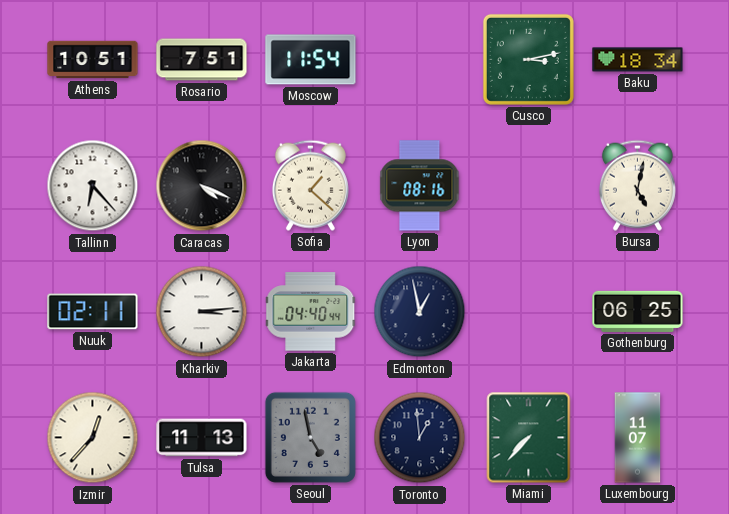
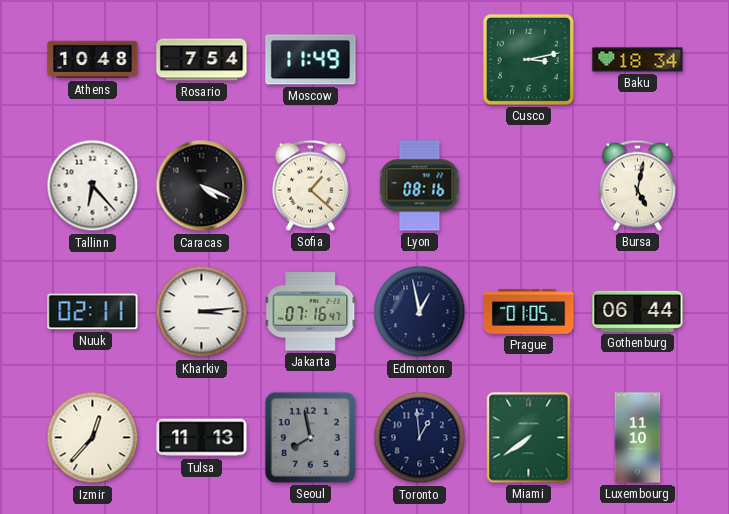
Athens: 10:51 -> 10:48
Rosario: 7:51 -> 7:54
Moscow: 11:54 -> 11:49
Jakarta: 04:40 -> 07:16
Prague: none -> 01:05
Gothenburg: 06:25 -> 06:44
Seoul: 4:58 -> 7:58
Miami: 7:37 -> 7:39
Luxembourg: 11:07 -> 11:10
